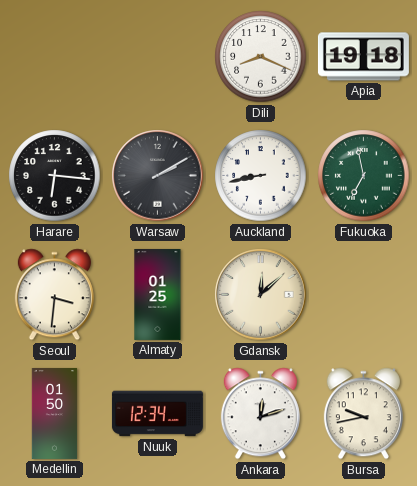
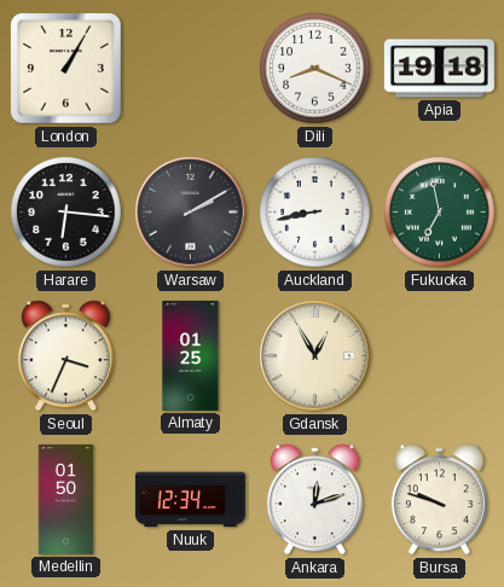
London: none -> 1:05
Seoul: 3:31 -> 3:34
Gdansk: 12:08 -> 12:55
Bursa: 9:43 -> 9:48
